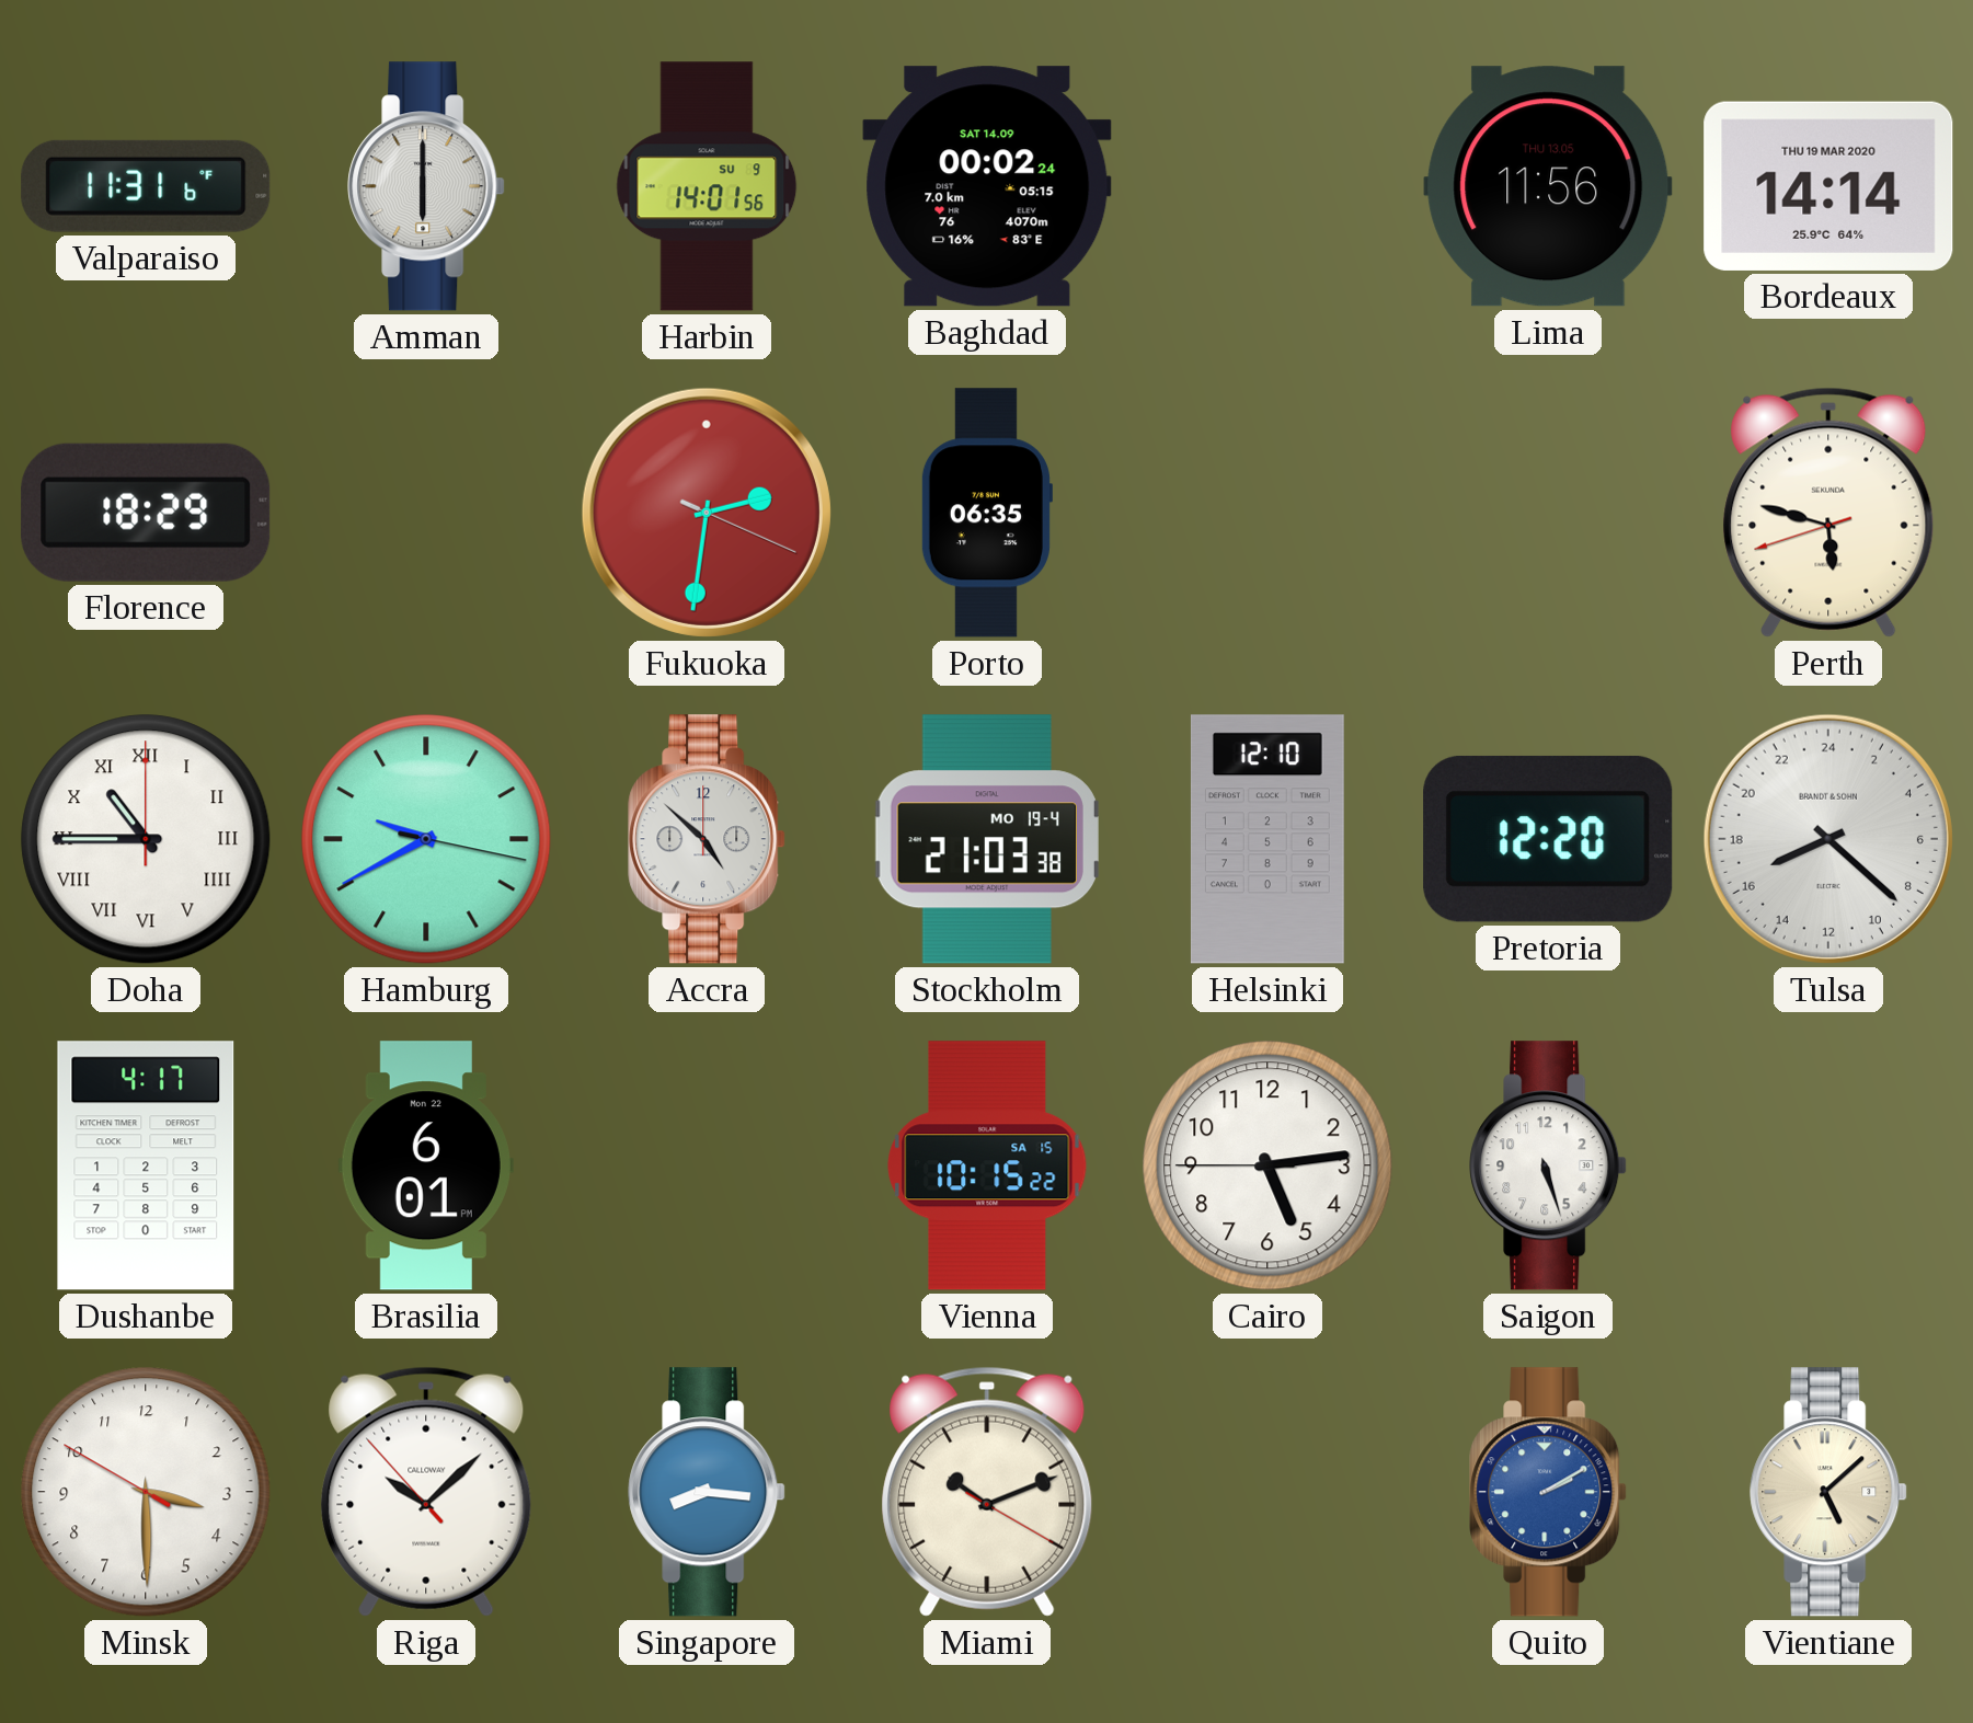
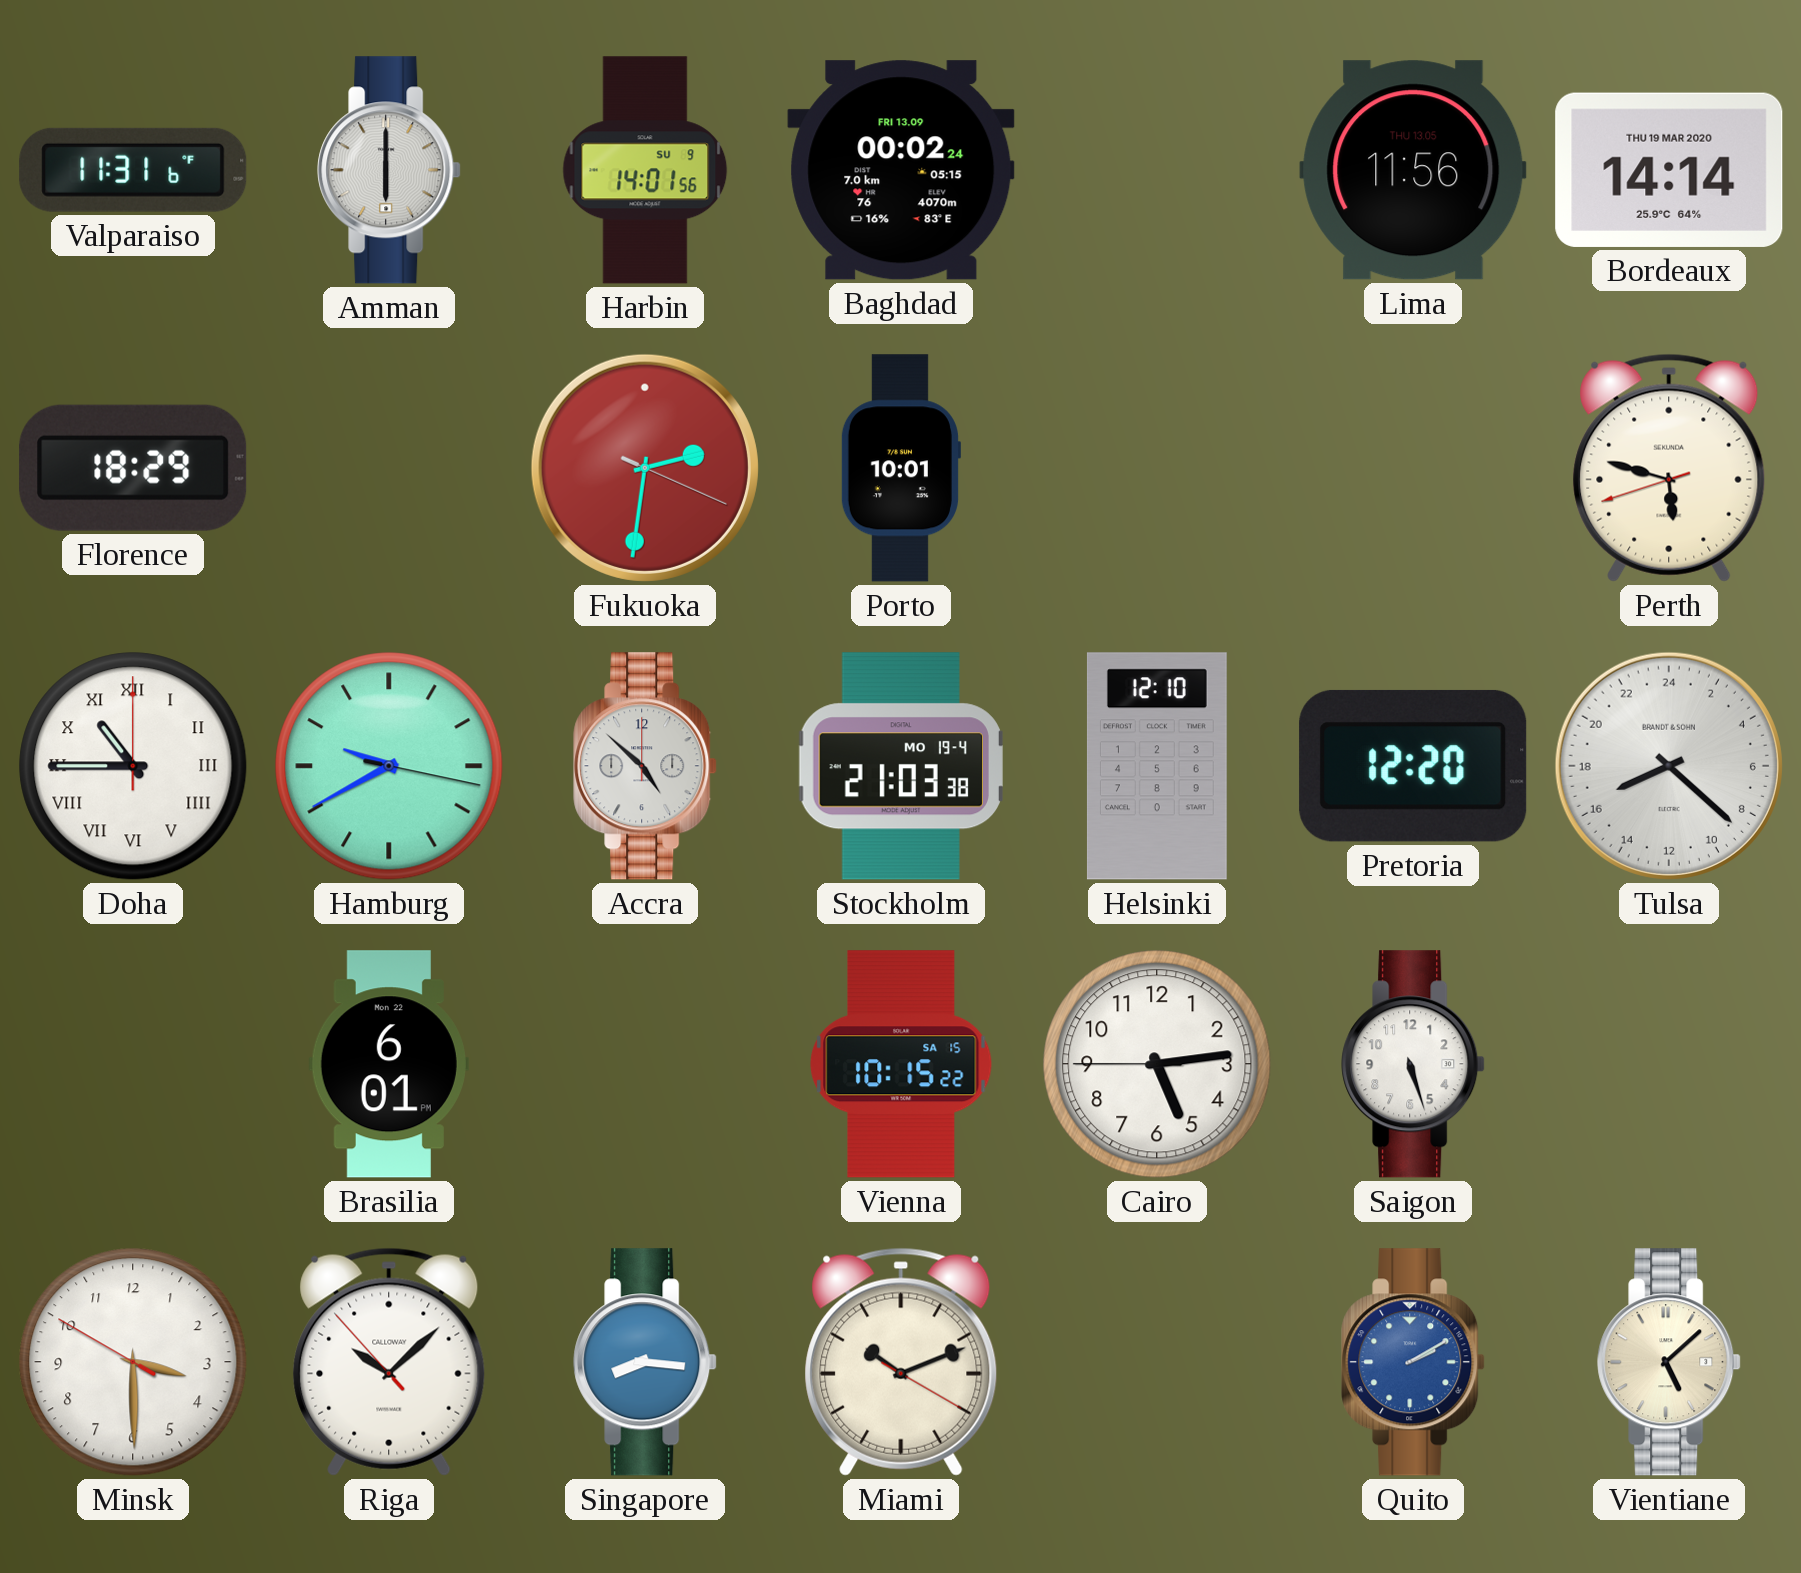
Baghdad date: SAT 14.09 -> FRI 13.09
Porto: 06:35 -> 10:01
Dushanbe: 4:17 -> none
